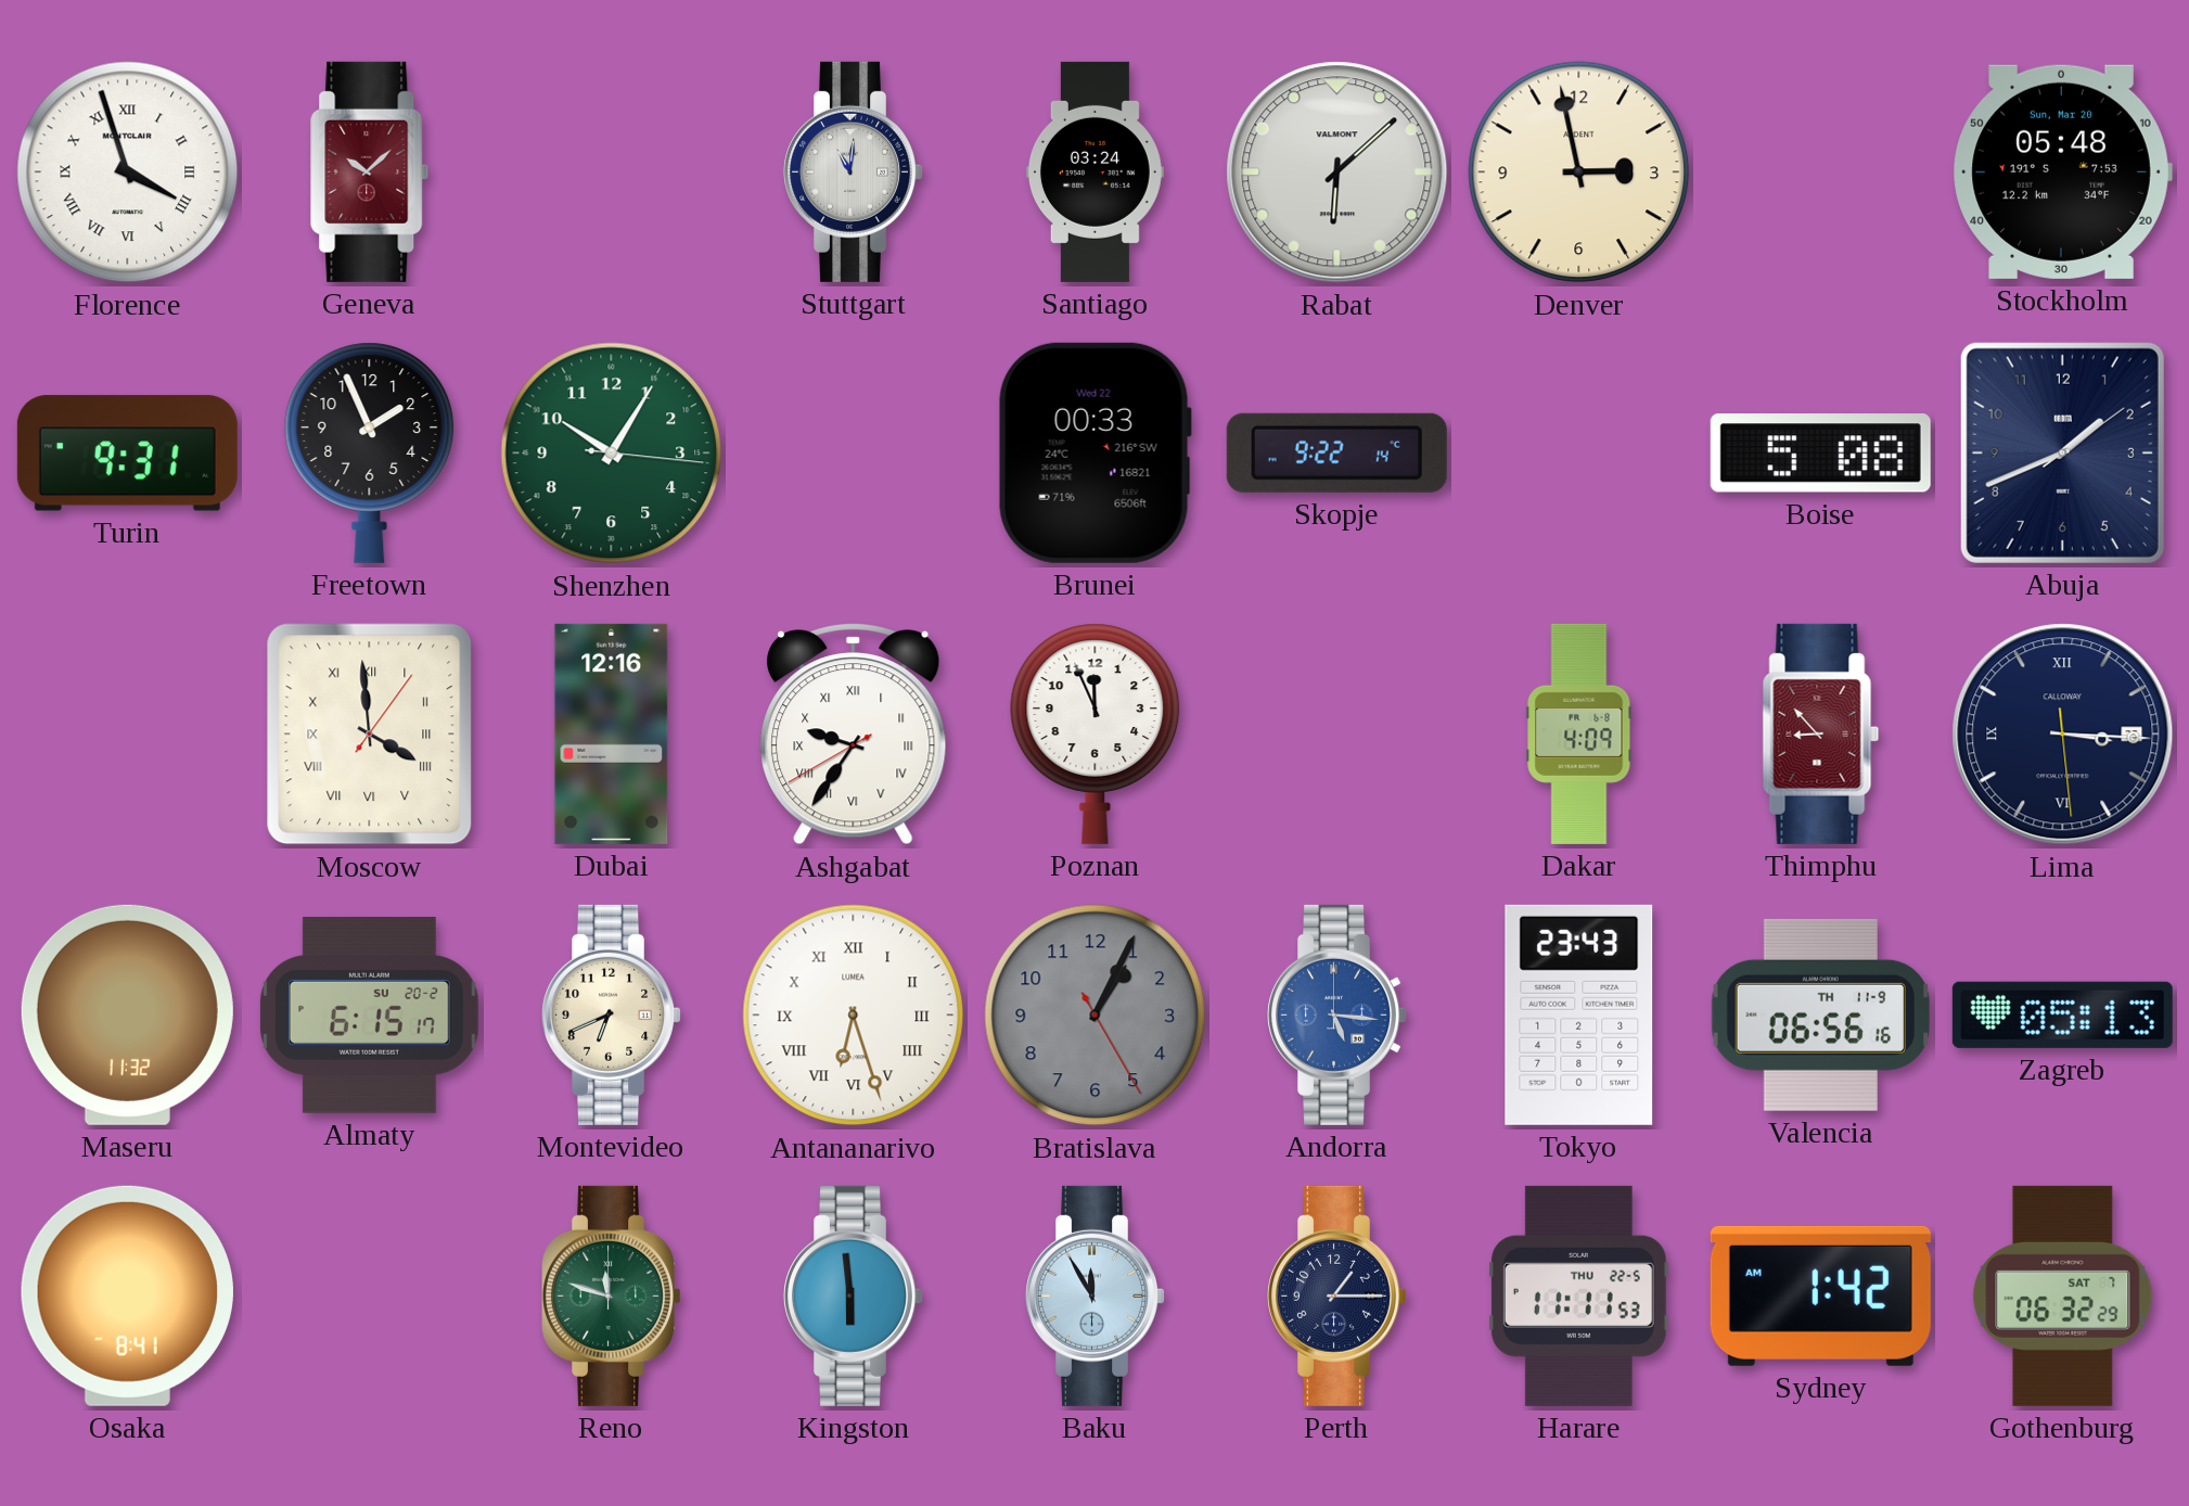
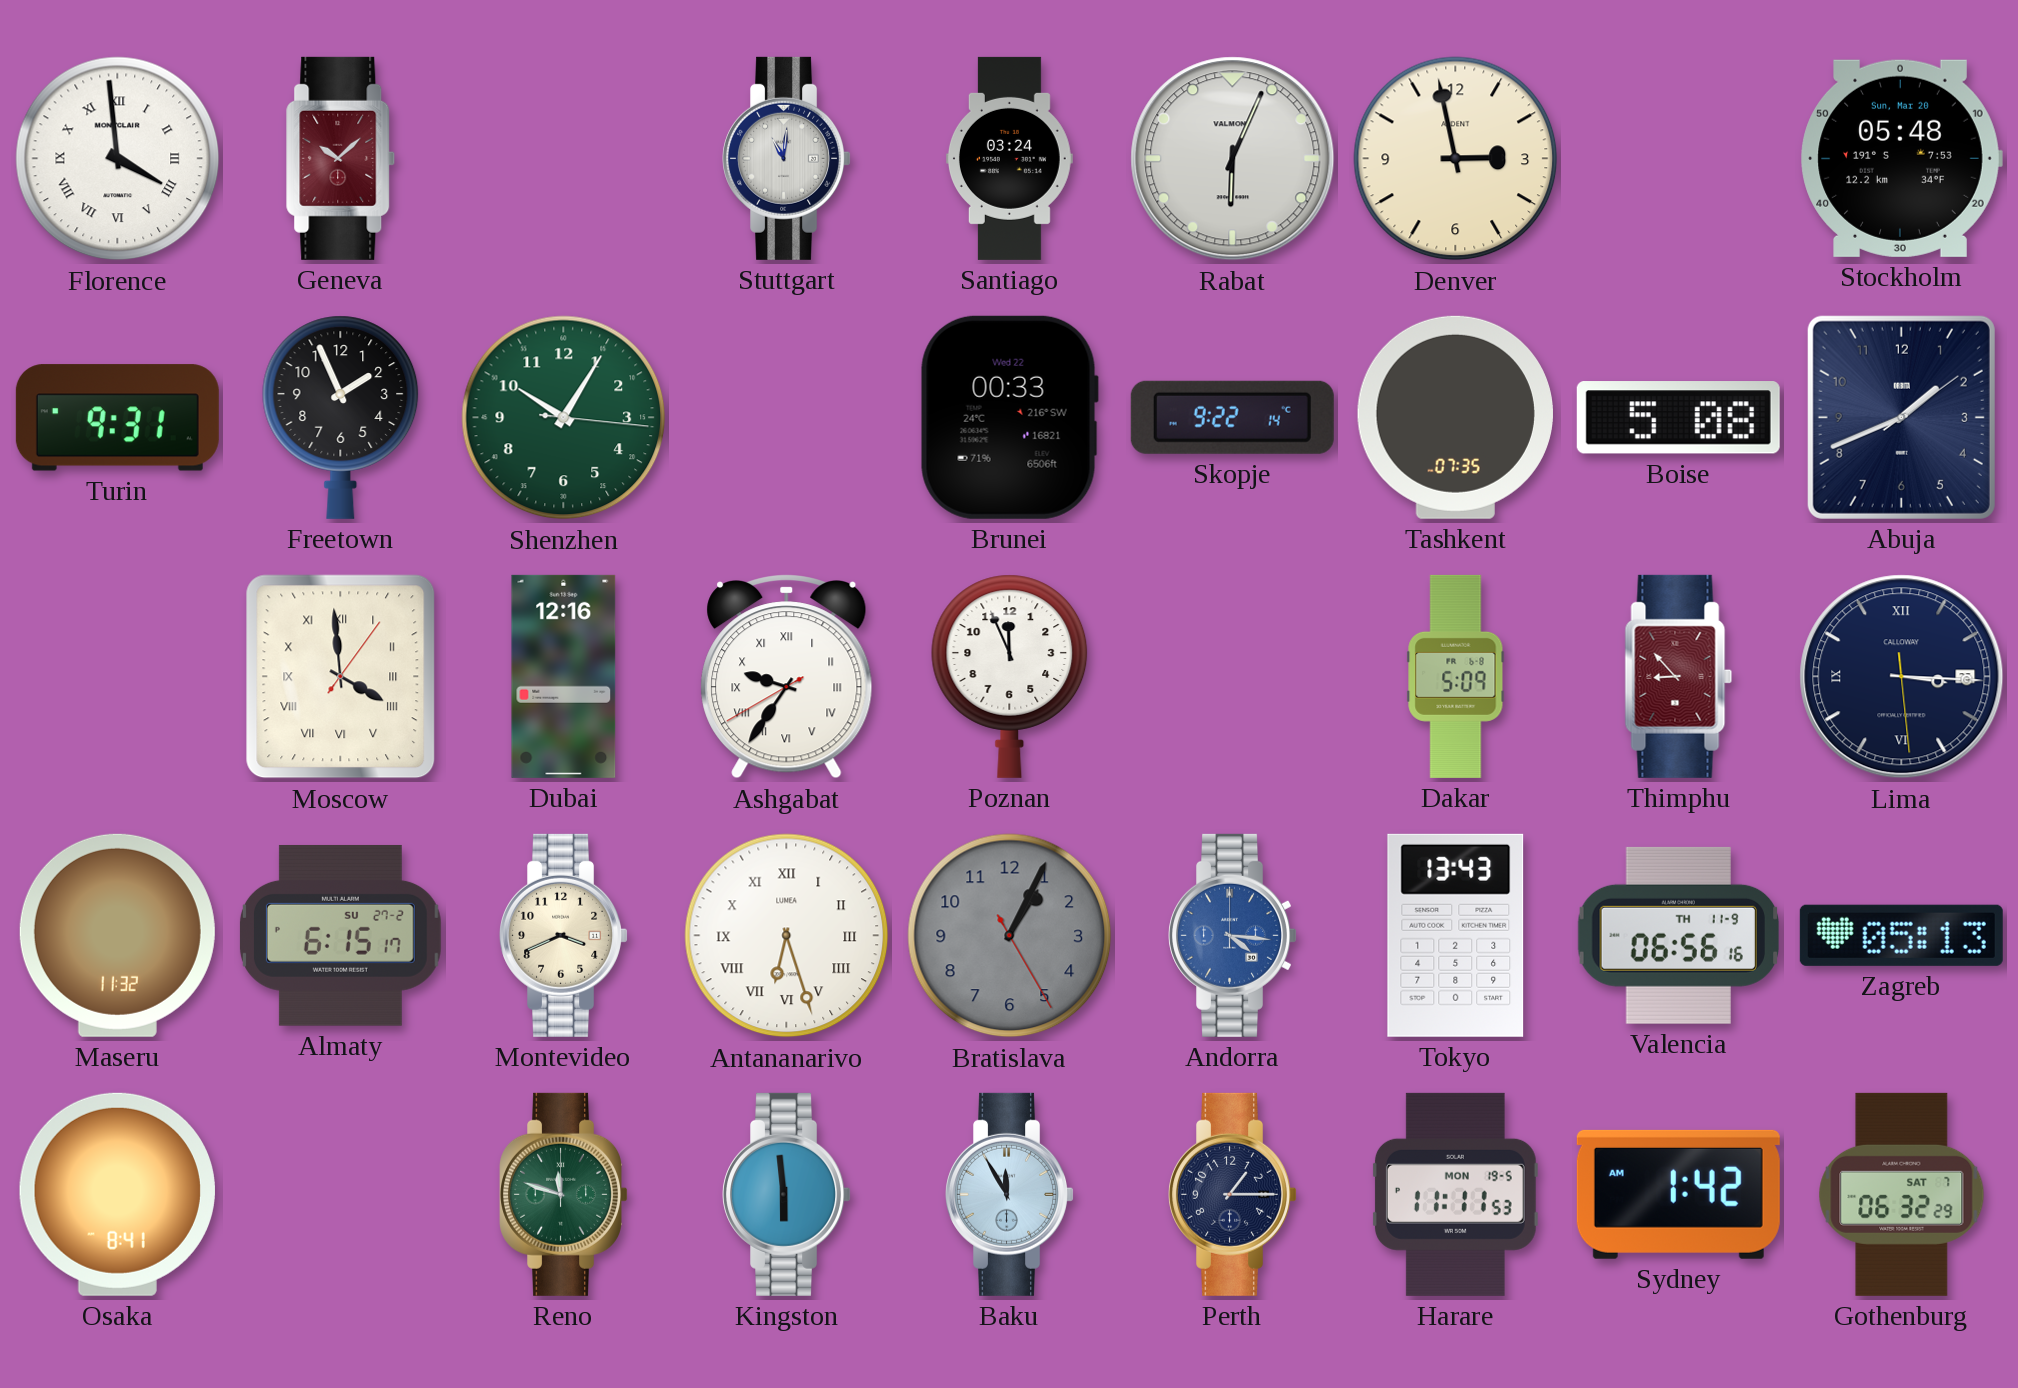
Florence: 3:57 -> 3:59
Rabat: 6:08 -> 6:04
Tashkent: none -> 07:35
Dakar: 4:09 -> 5:09
Almaty date: SU 20-2 -> SU 27-2
Montevideo: 6:41 -> 3:41
Andorra: 5:16 -> 4:16
Tokyo: 23:43 -> 13:43
Harare date: THU 22-5 -> MON 19-5
